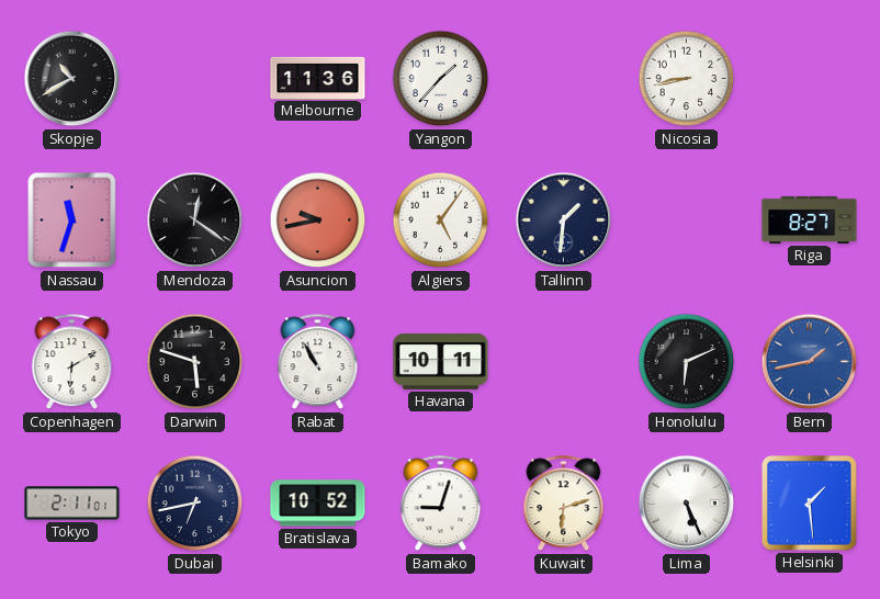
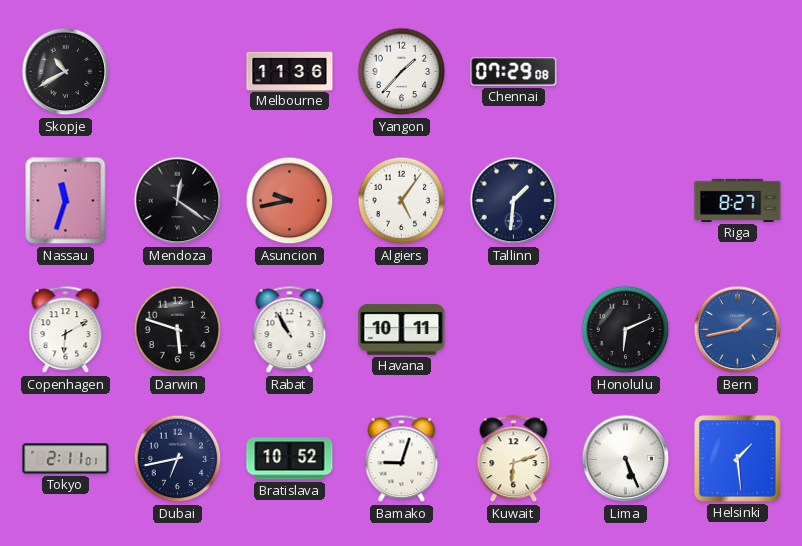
Chennai: none -> 07:29
Nicosia: 8:43 -> none
